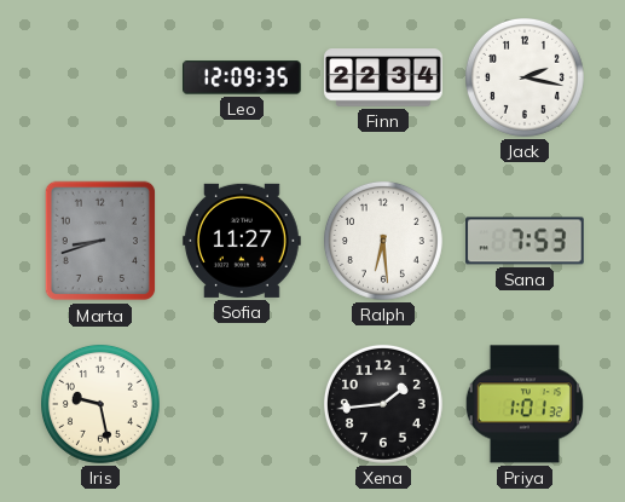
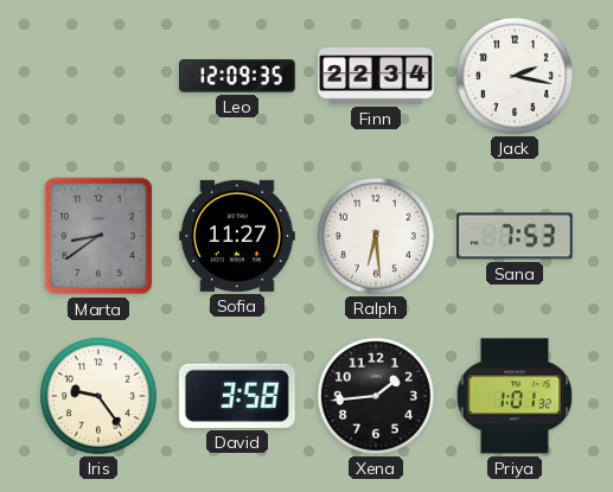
Marta: 8:42 -> 8:39
Iris: 9:28 -> 9:24
David: none -> 3:58
